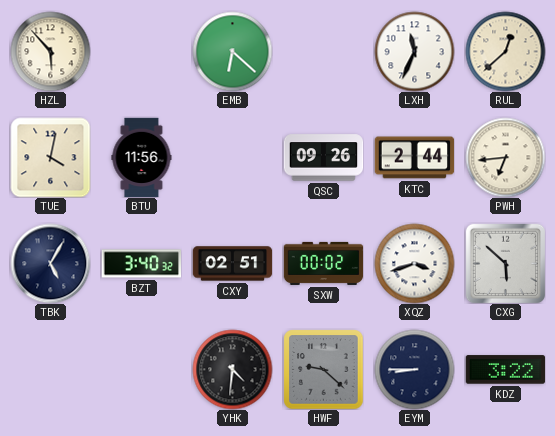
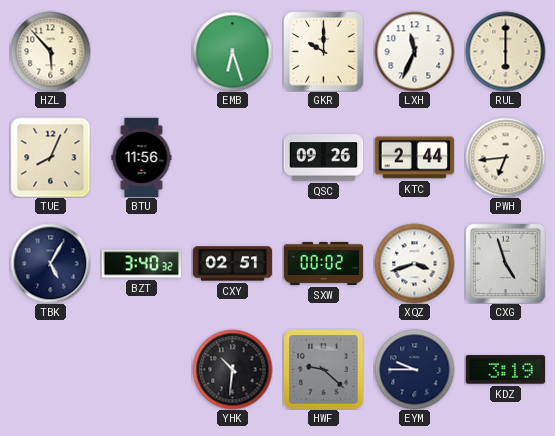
EMB: 6:22 -> 6:27
GKR: none -> 10:00
RUL: 12:38 -> 6:00
TUE: 4:02 -> 8:04
CXG: 5:52 -> 4:57
YHK: 4:31 -> 10:31
EYM: 8:45 -> 9:45
KDZ: 3:22 -> 3:19
